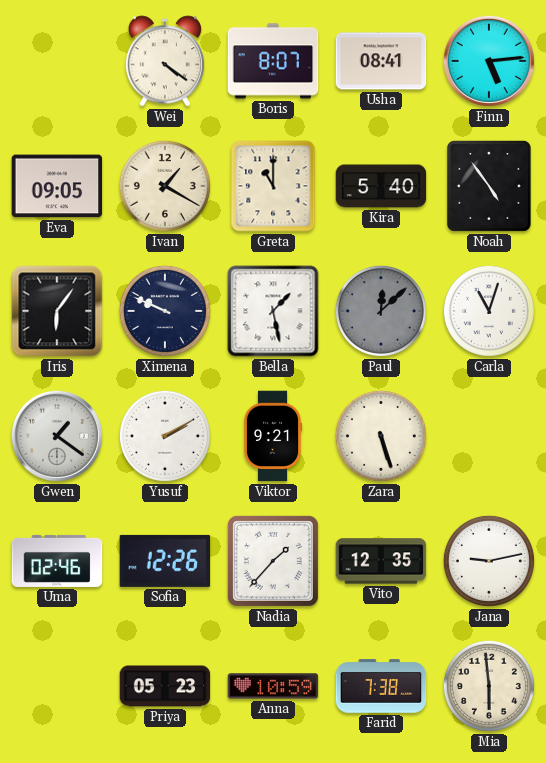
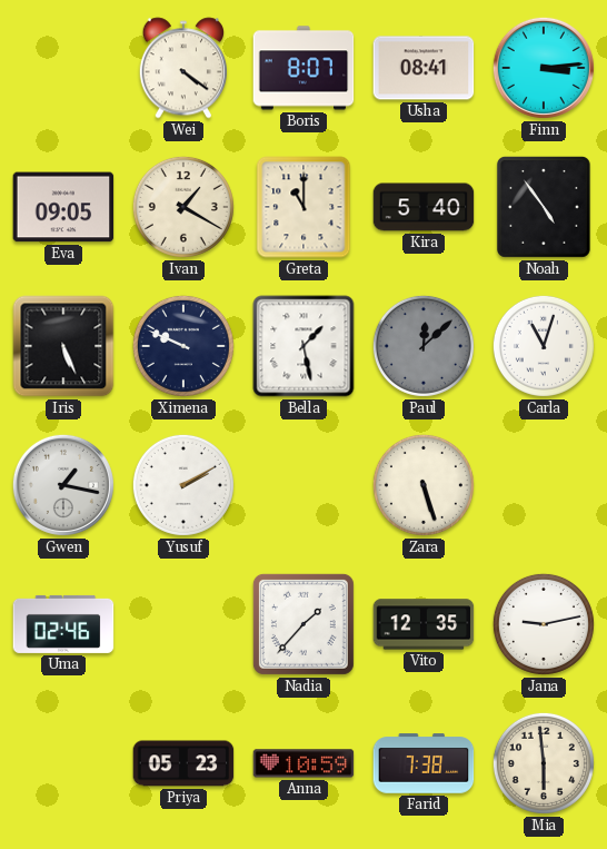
Finn: 5:14 -> 3:14
Iris: 6:06 -> 5:26
Gwen: 1:21 -> 1:17
Viktor: 9:21 -> none
Sofia: 12:26 -> none
